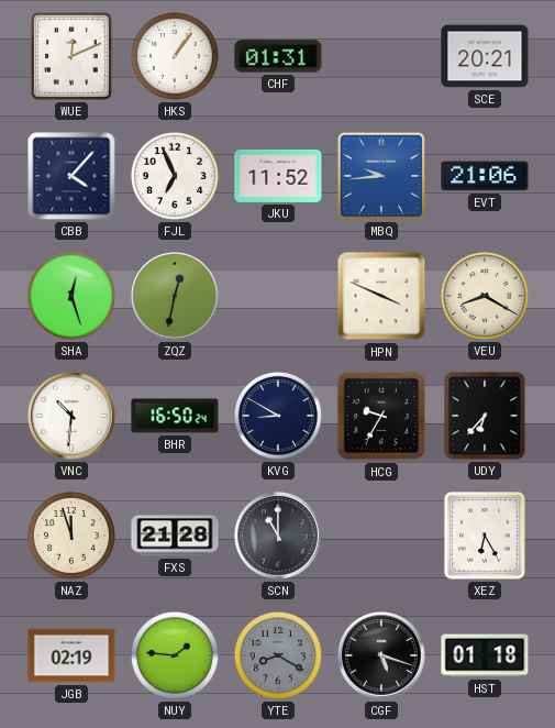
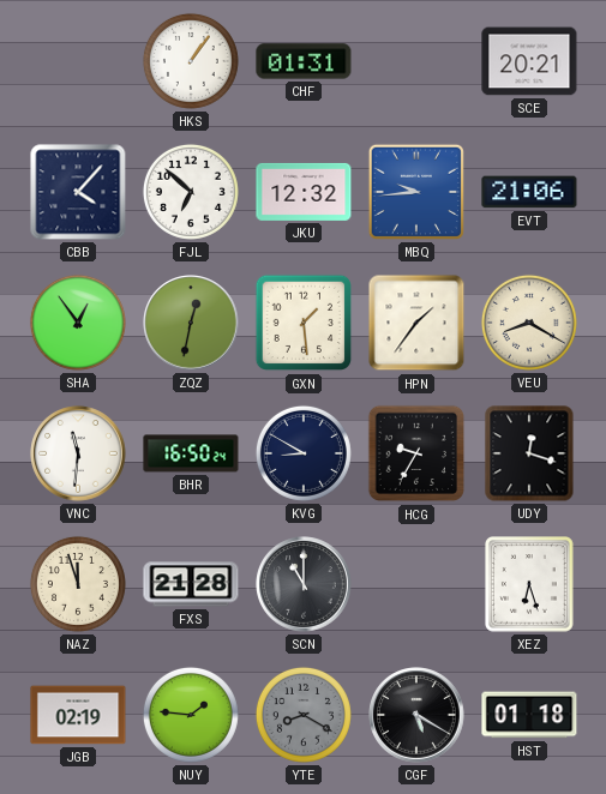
WUE: 12:11 -> none
FJL: 6:56 -> 6:52
JKU: 11:52 -> 12:32
SHA: 12:27 -> 12:54
GXN: none -> 1:29
HPN: 3:49 -> 1:36
VNC: 10:31 -> 11:31
UDY: 6:37 -> 12:18
XEZ: 6:25 -> 6:27
CGF: 5:18 -> 5:20
